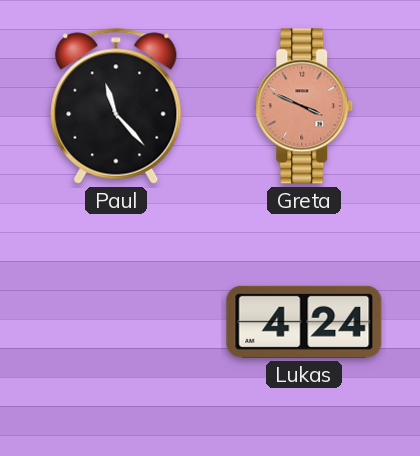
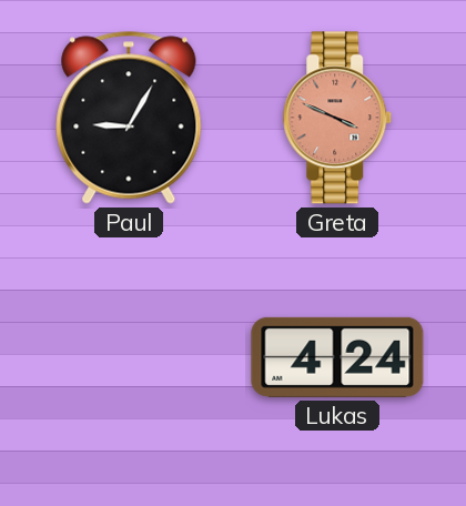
Paul: 11:23 -> 9:05
